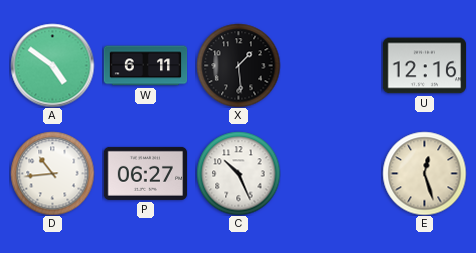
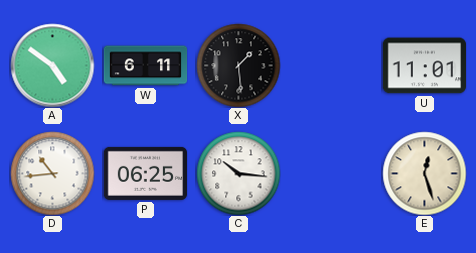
U: 12:16 -> 11:01
P: 06:27 -> 06:25
C: 10:26 -> 10:16
